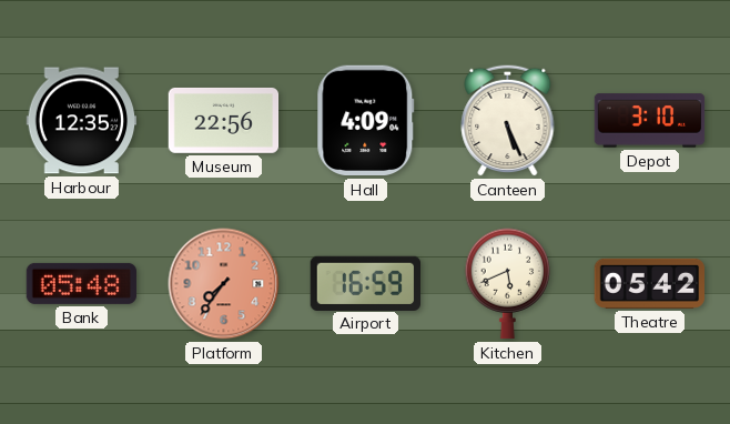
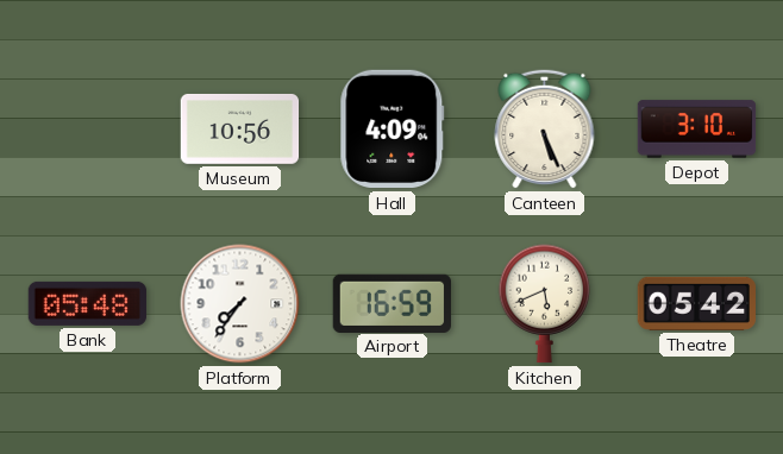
Harbour: 12:35 -> none
Museum: 22:56 -> 10:56
Platform dial: salmon -> white
